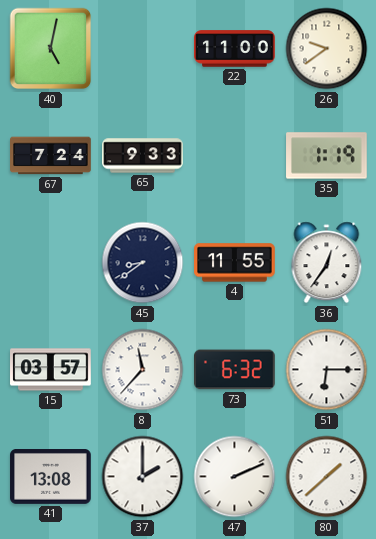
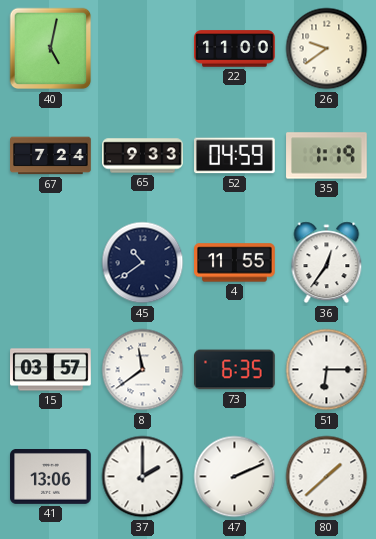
52: none -> 04:59
45: 8:39 -> 10:39
8: 11:37 -> 11:39
73: 6:32 -> 6:35
41: 13:08 -> 13:06
